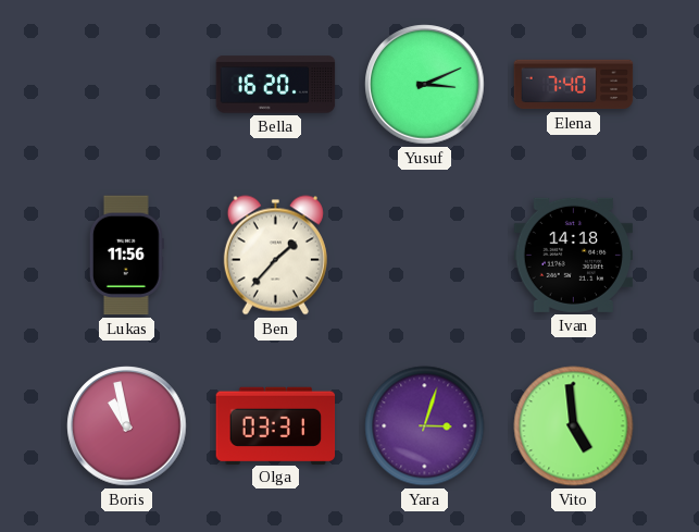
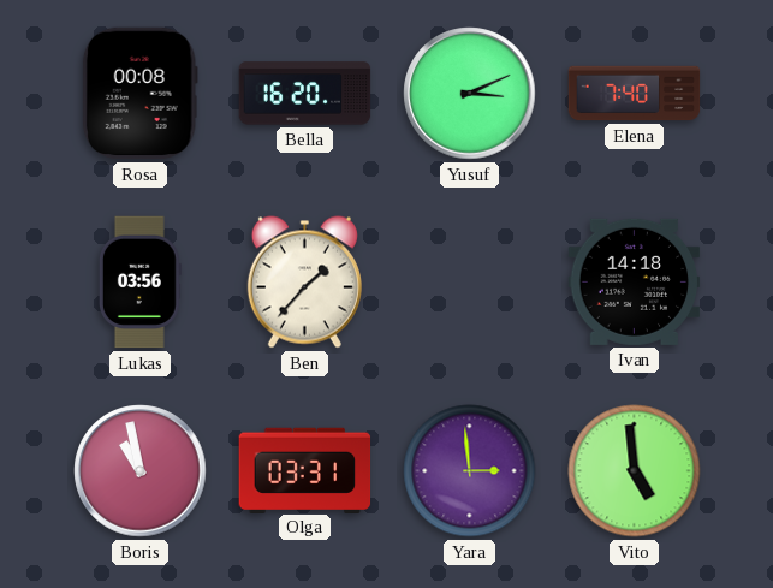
Rosa: none -> 00:08
Lukas: 11:56 -> 03:56
Yara: 3:03 -> 2:59
